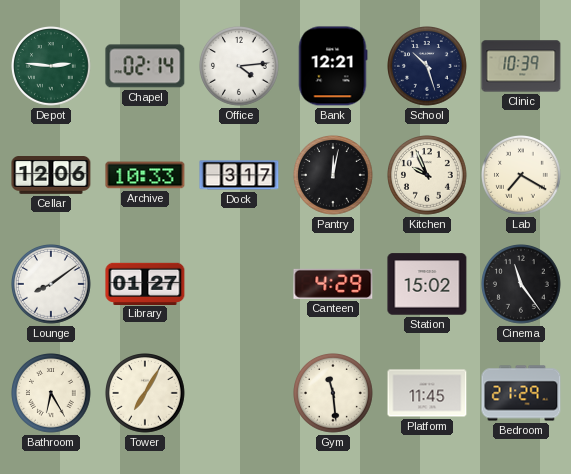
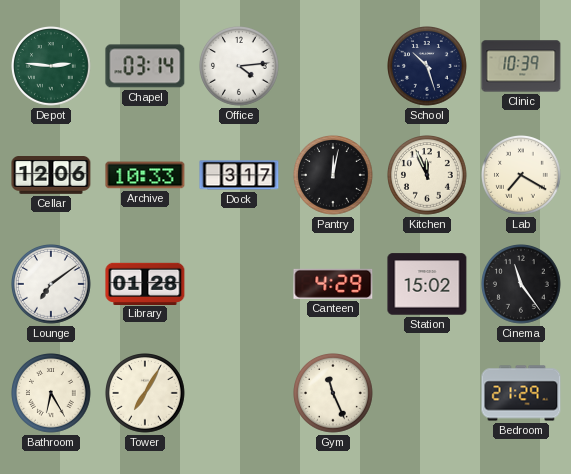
Chapel: 02:14 -> 03:14
Bank: 12:21 -> none
Kitchen: 9:56 -> 11:56
Lounge: 8:09 -> 7:09
Library: 01:27 -> 01:28
Gym: 11:29 -> 11:26
Platform: 11:45 -> none
